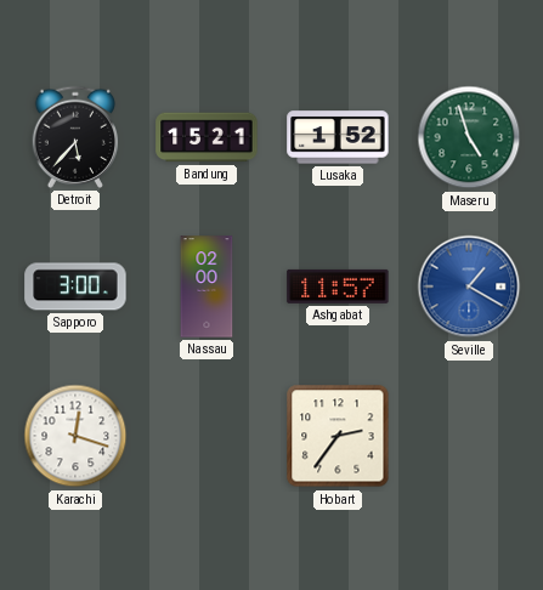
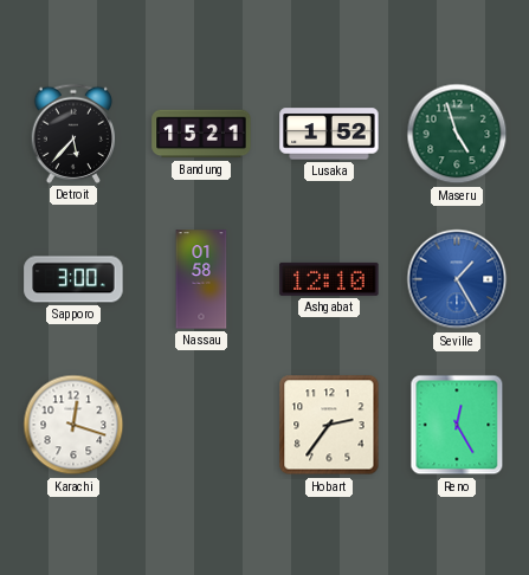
Nassau: 02:00 -> 01:58
Ashgabat: 11:57 -> 12:10
Seville: 1:20 -> 1:25
Reno: none -> 12:25
